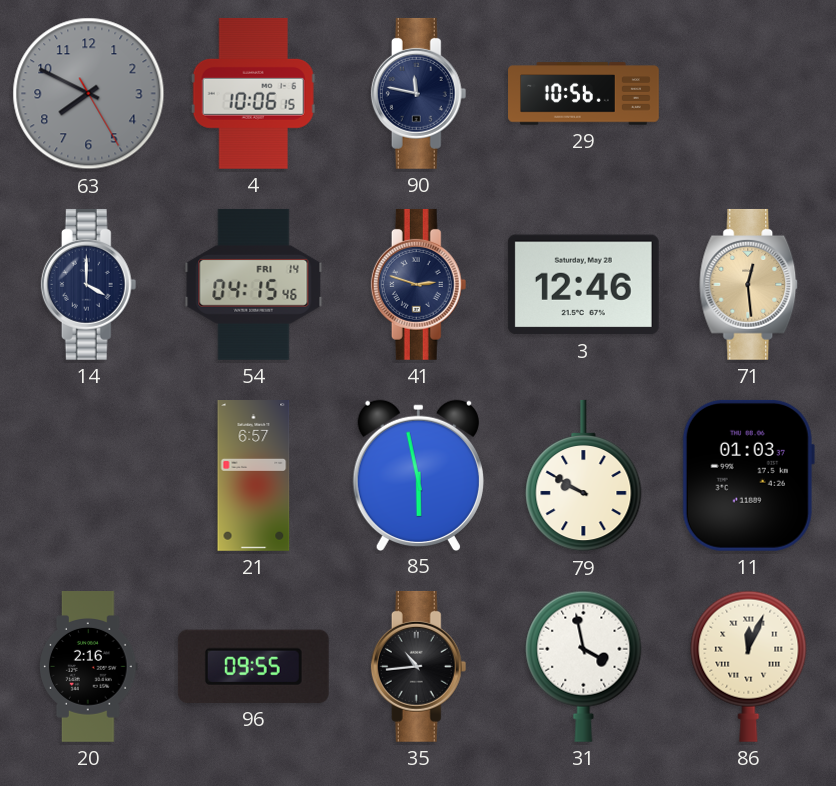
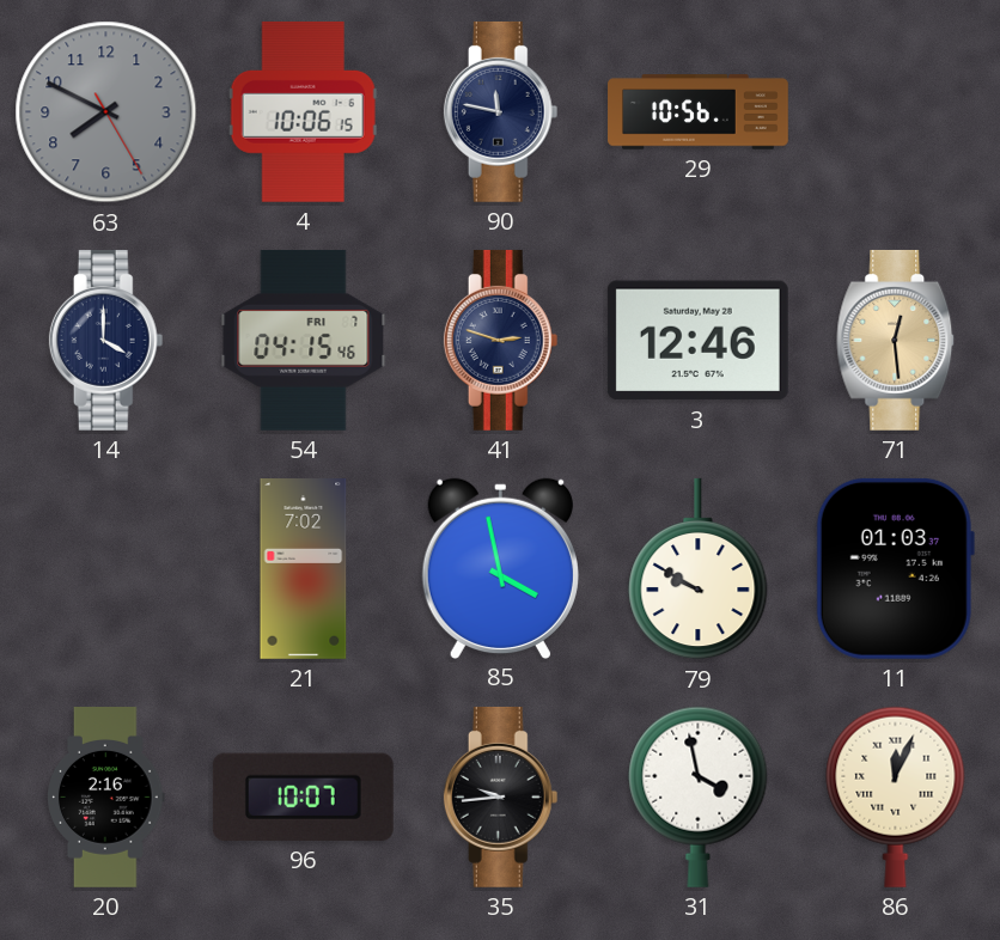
54 date: FRI 14 -> FRI 7
21: 6:57 -> 7:02
85: 5:58 -> 3:58
96: 09:55 -> 10:07
35: 10:44 -> 9:44
